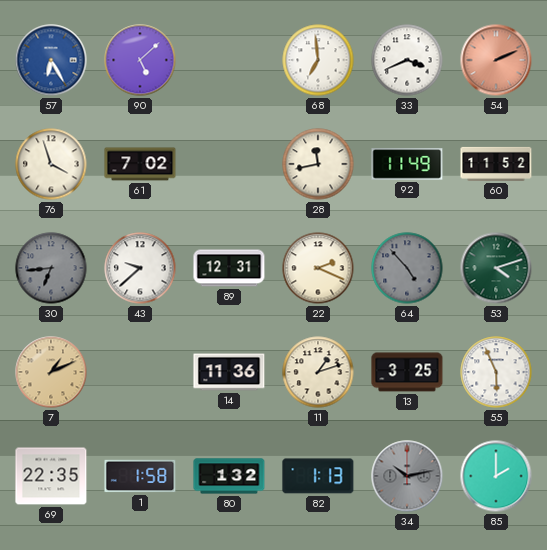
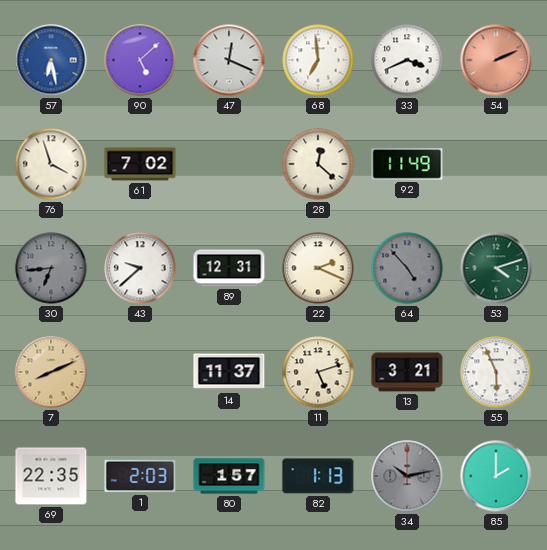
57: 6:25 -> 6:28
47: none -> 12:19
28: 11:43 -> 12:22
60: 11:52 -> none
7: 1:11 -> 8:11
14: 11:36 -> 11:37
11: 1:12 -> 5:12
13: 3:25 -> 3:21
1: 1:58 -> 2:03
80: 1:32 -> 1:57
